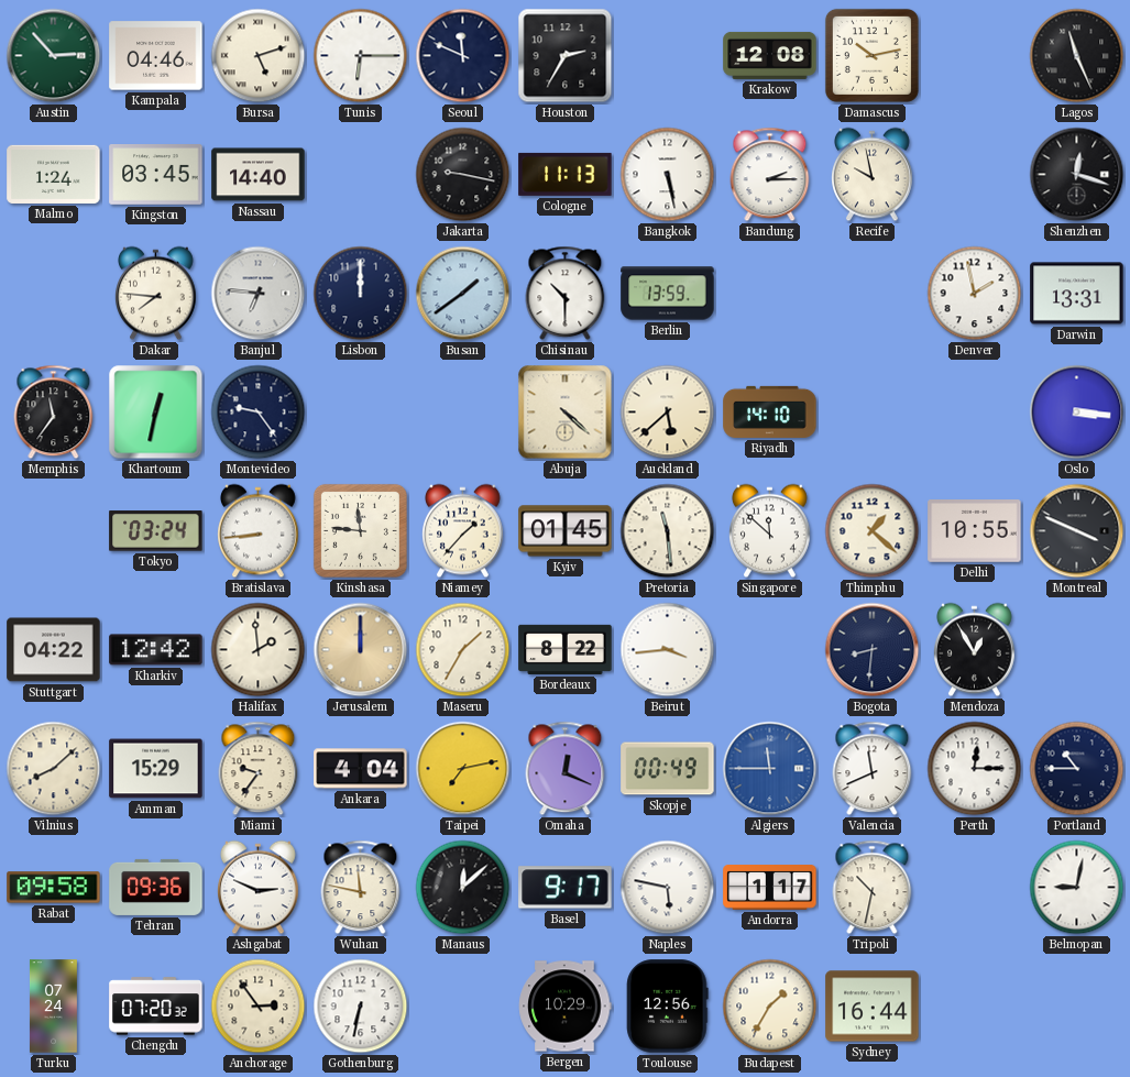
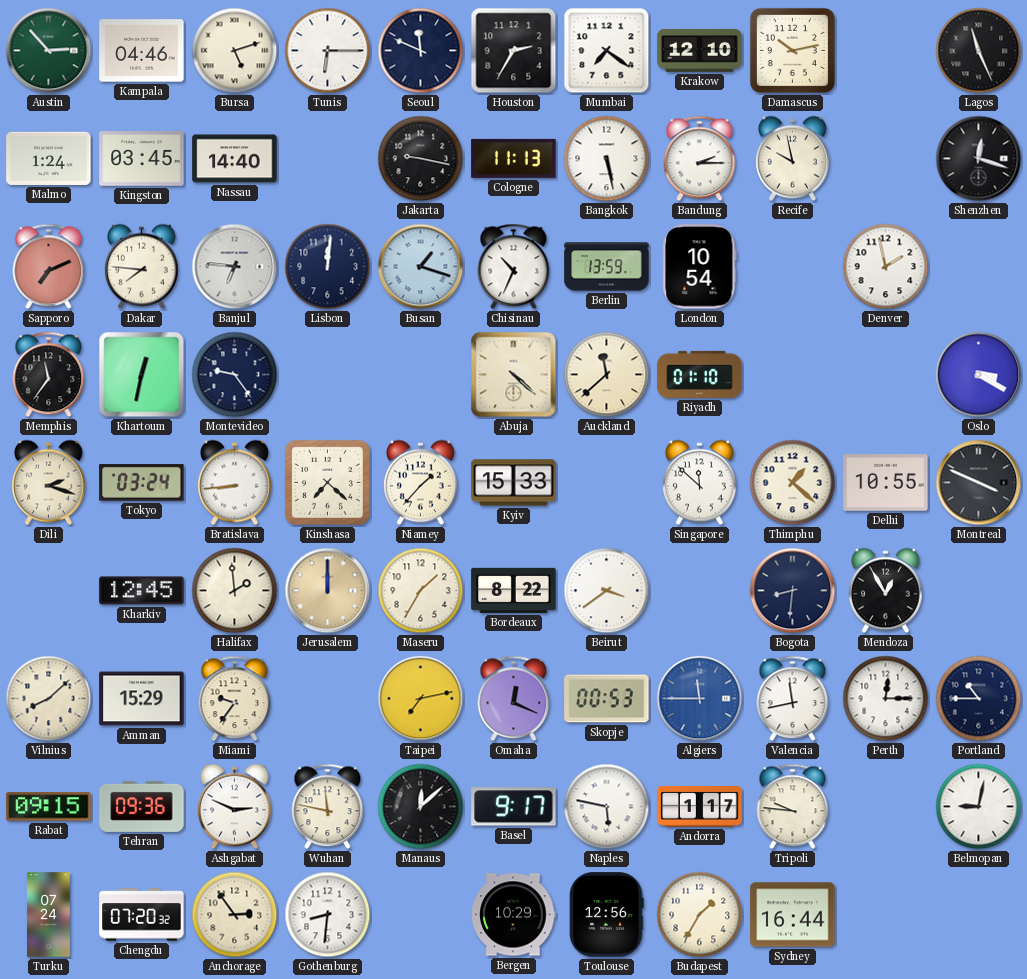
Mumbai: none -> 7:21
Krakow: 12:08 -> 12:10
Sapporo: none -> 7:11
Lisbon: 12:00 -> 12:01
Busan: 1:39 -> 1:18
Chisinau: 10:30 -> 10:34
London: none -> 10:54
Darwin: 13:31 -> none
Auckland: 5:38 -> 11:38
Riyadh: 14:10 -> 01:10
Oslo: 3:16 -> 3:20
Dili: none -> 2:18
Kinshasa: 11:46 -> 7:22
Kyiv: 01:45 -> 15:33
Pretoria: 11:29 -> none
Stuttgart: 04:22 -> none
Kharkiv: 12:42 -> 12:45
Beirut: 3:44 -> 3:39
Ankara: 4:04 -> none
Skopje: 00:49 -> 00:53
Valencia: 11:41 -> 11:43
Rabat: 09:58 -> 09:15
Tripoli: 10:32 -> 9:46
Gothenburg: 6:32 -> 8:31
